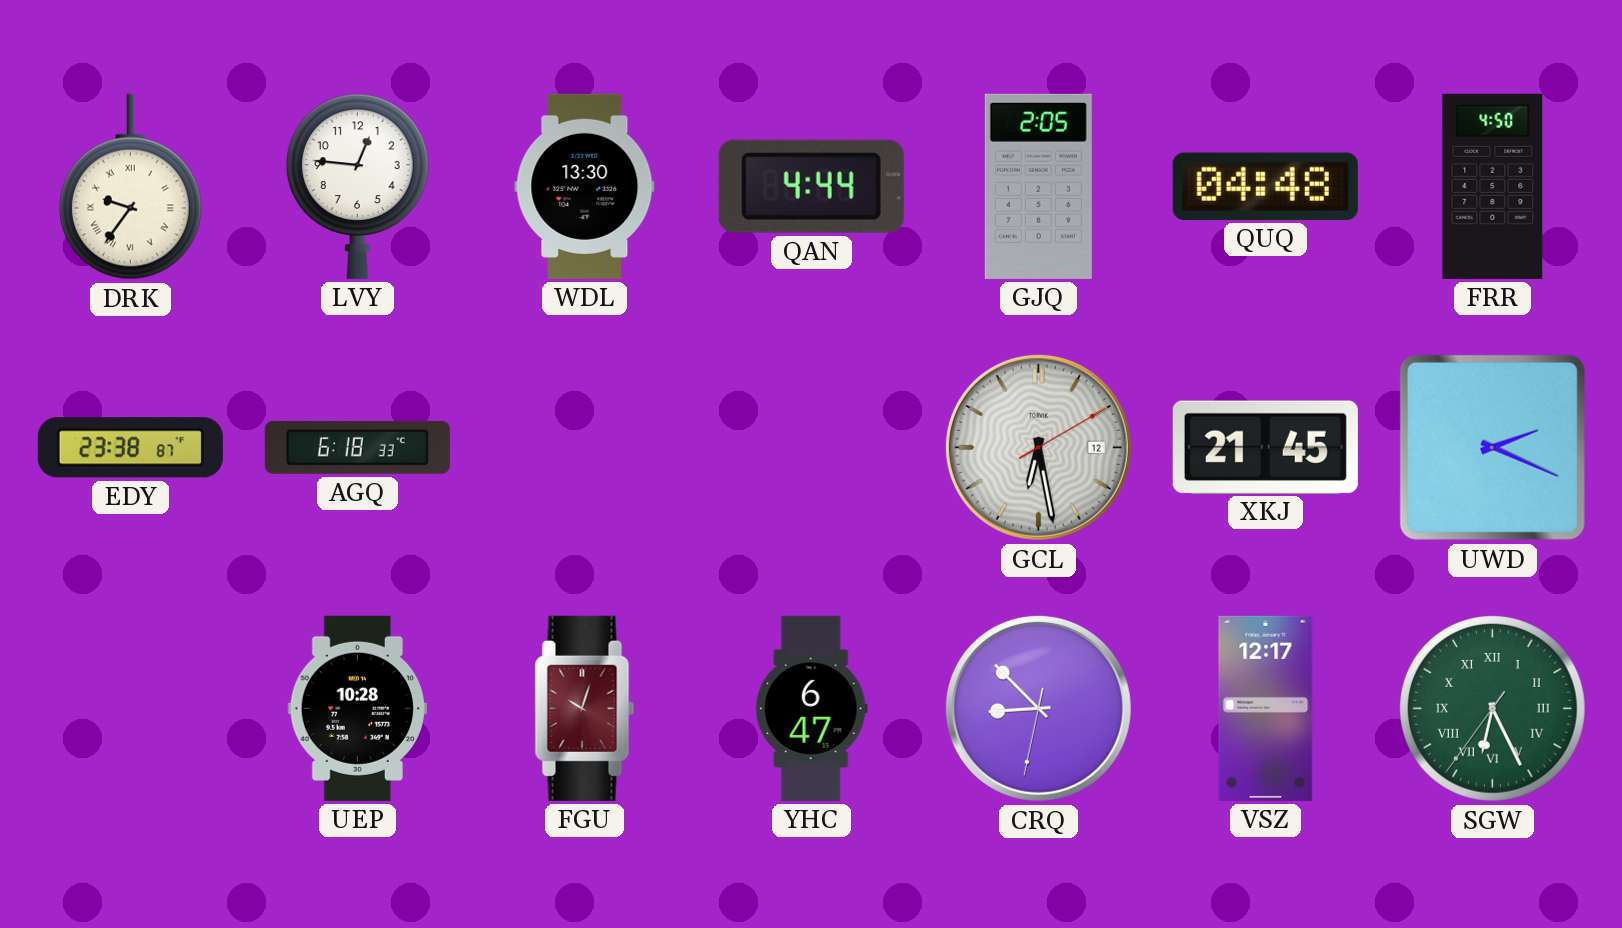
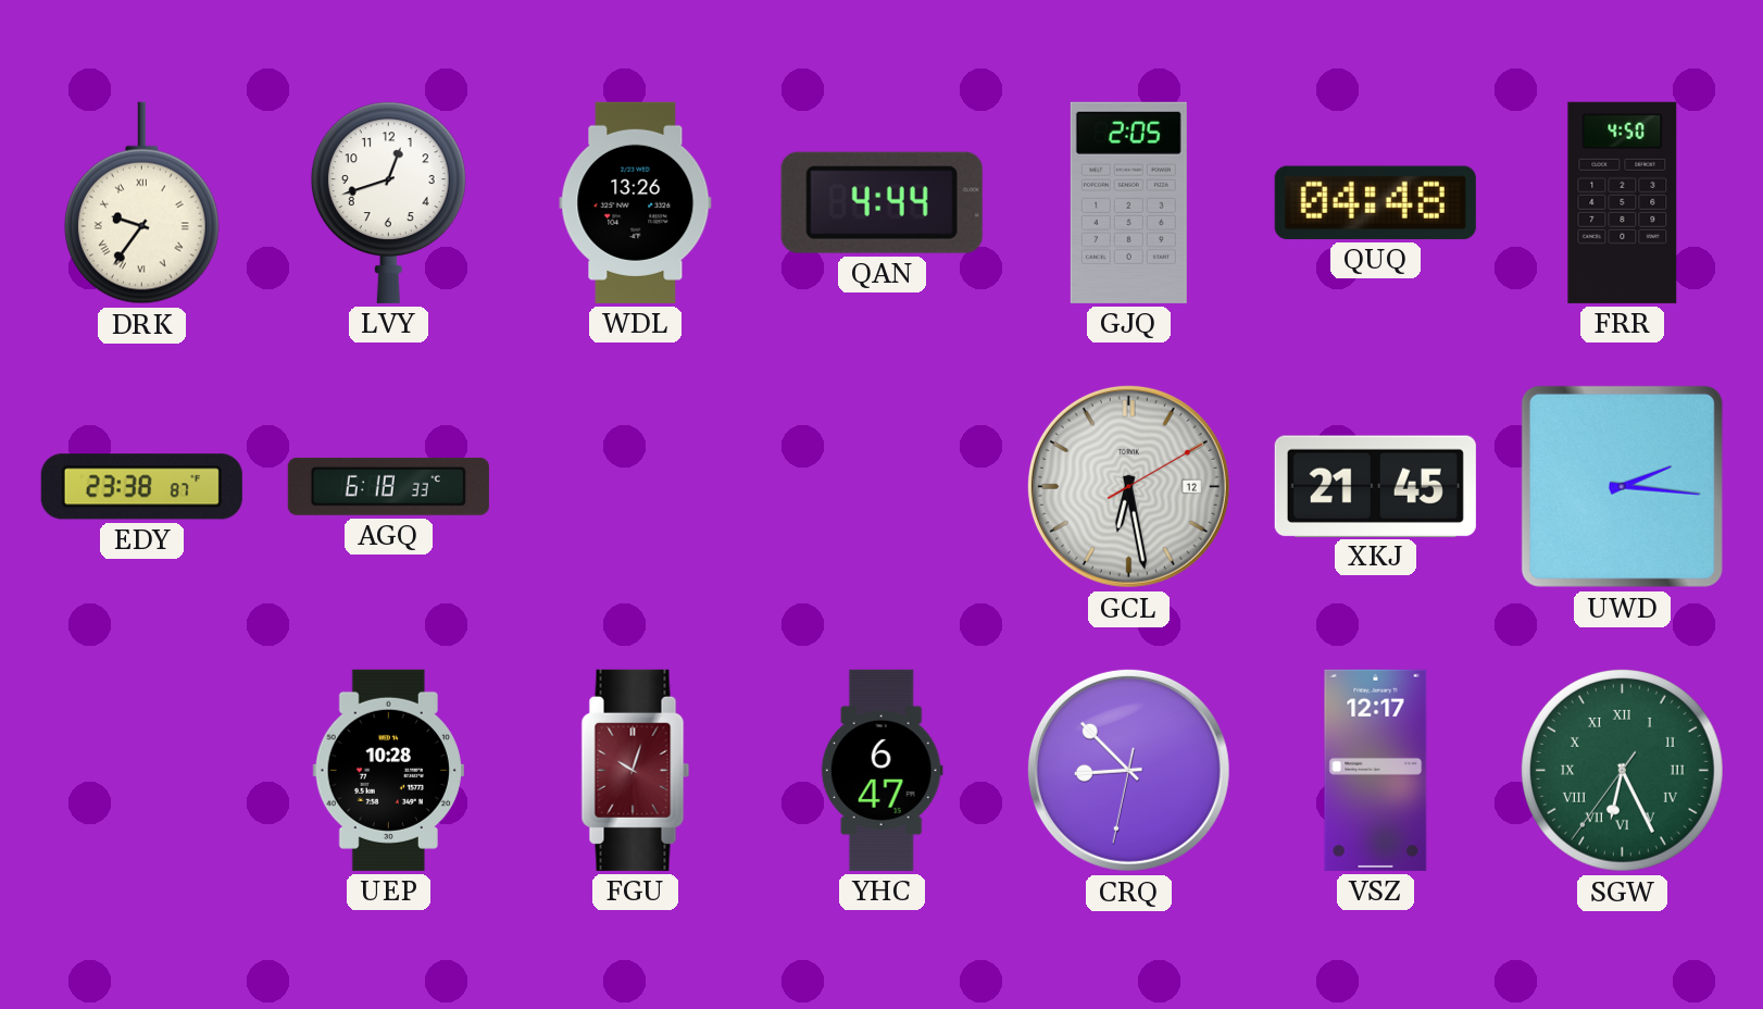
LVY: 12:46 -> 12:42
WDL: 13:30 -> 13:26
UWD: 2:19 -> 2:16
